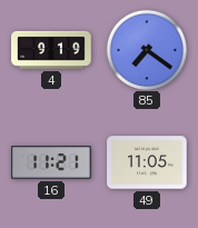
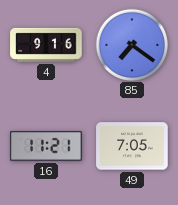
4: 9:19 -> 9:16
49: 11:05 -> 7:05
